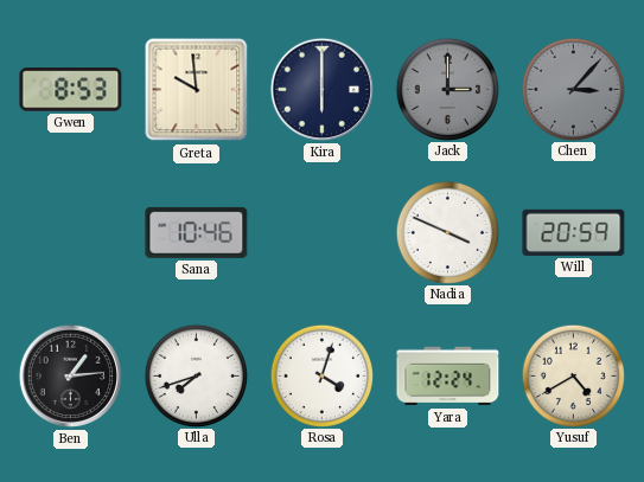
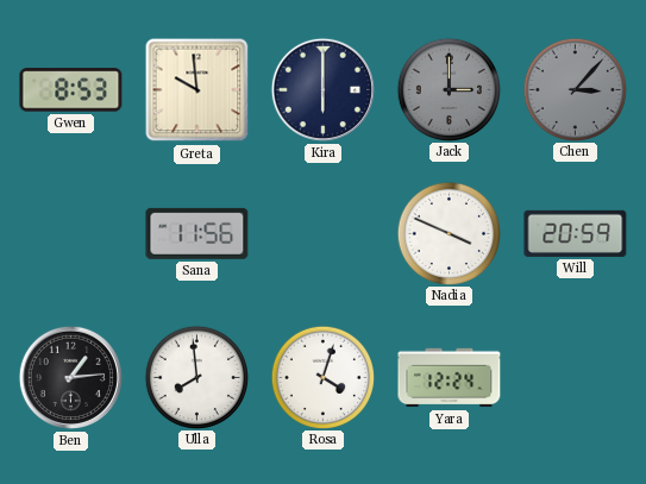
Sana: 10:46 -> 11:56
Ulla: 7:42 -> 7:59
Yusuf: 4:40 -> none
